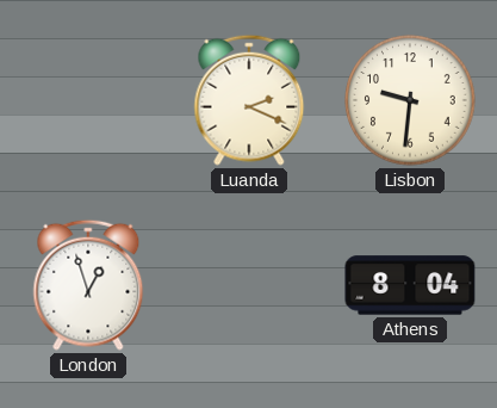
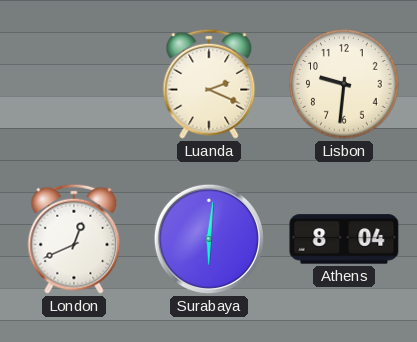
London: 12:57 -> 12:41
Surabaya: none -> 6:01
